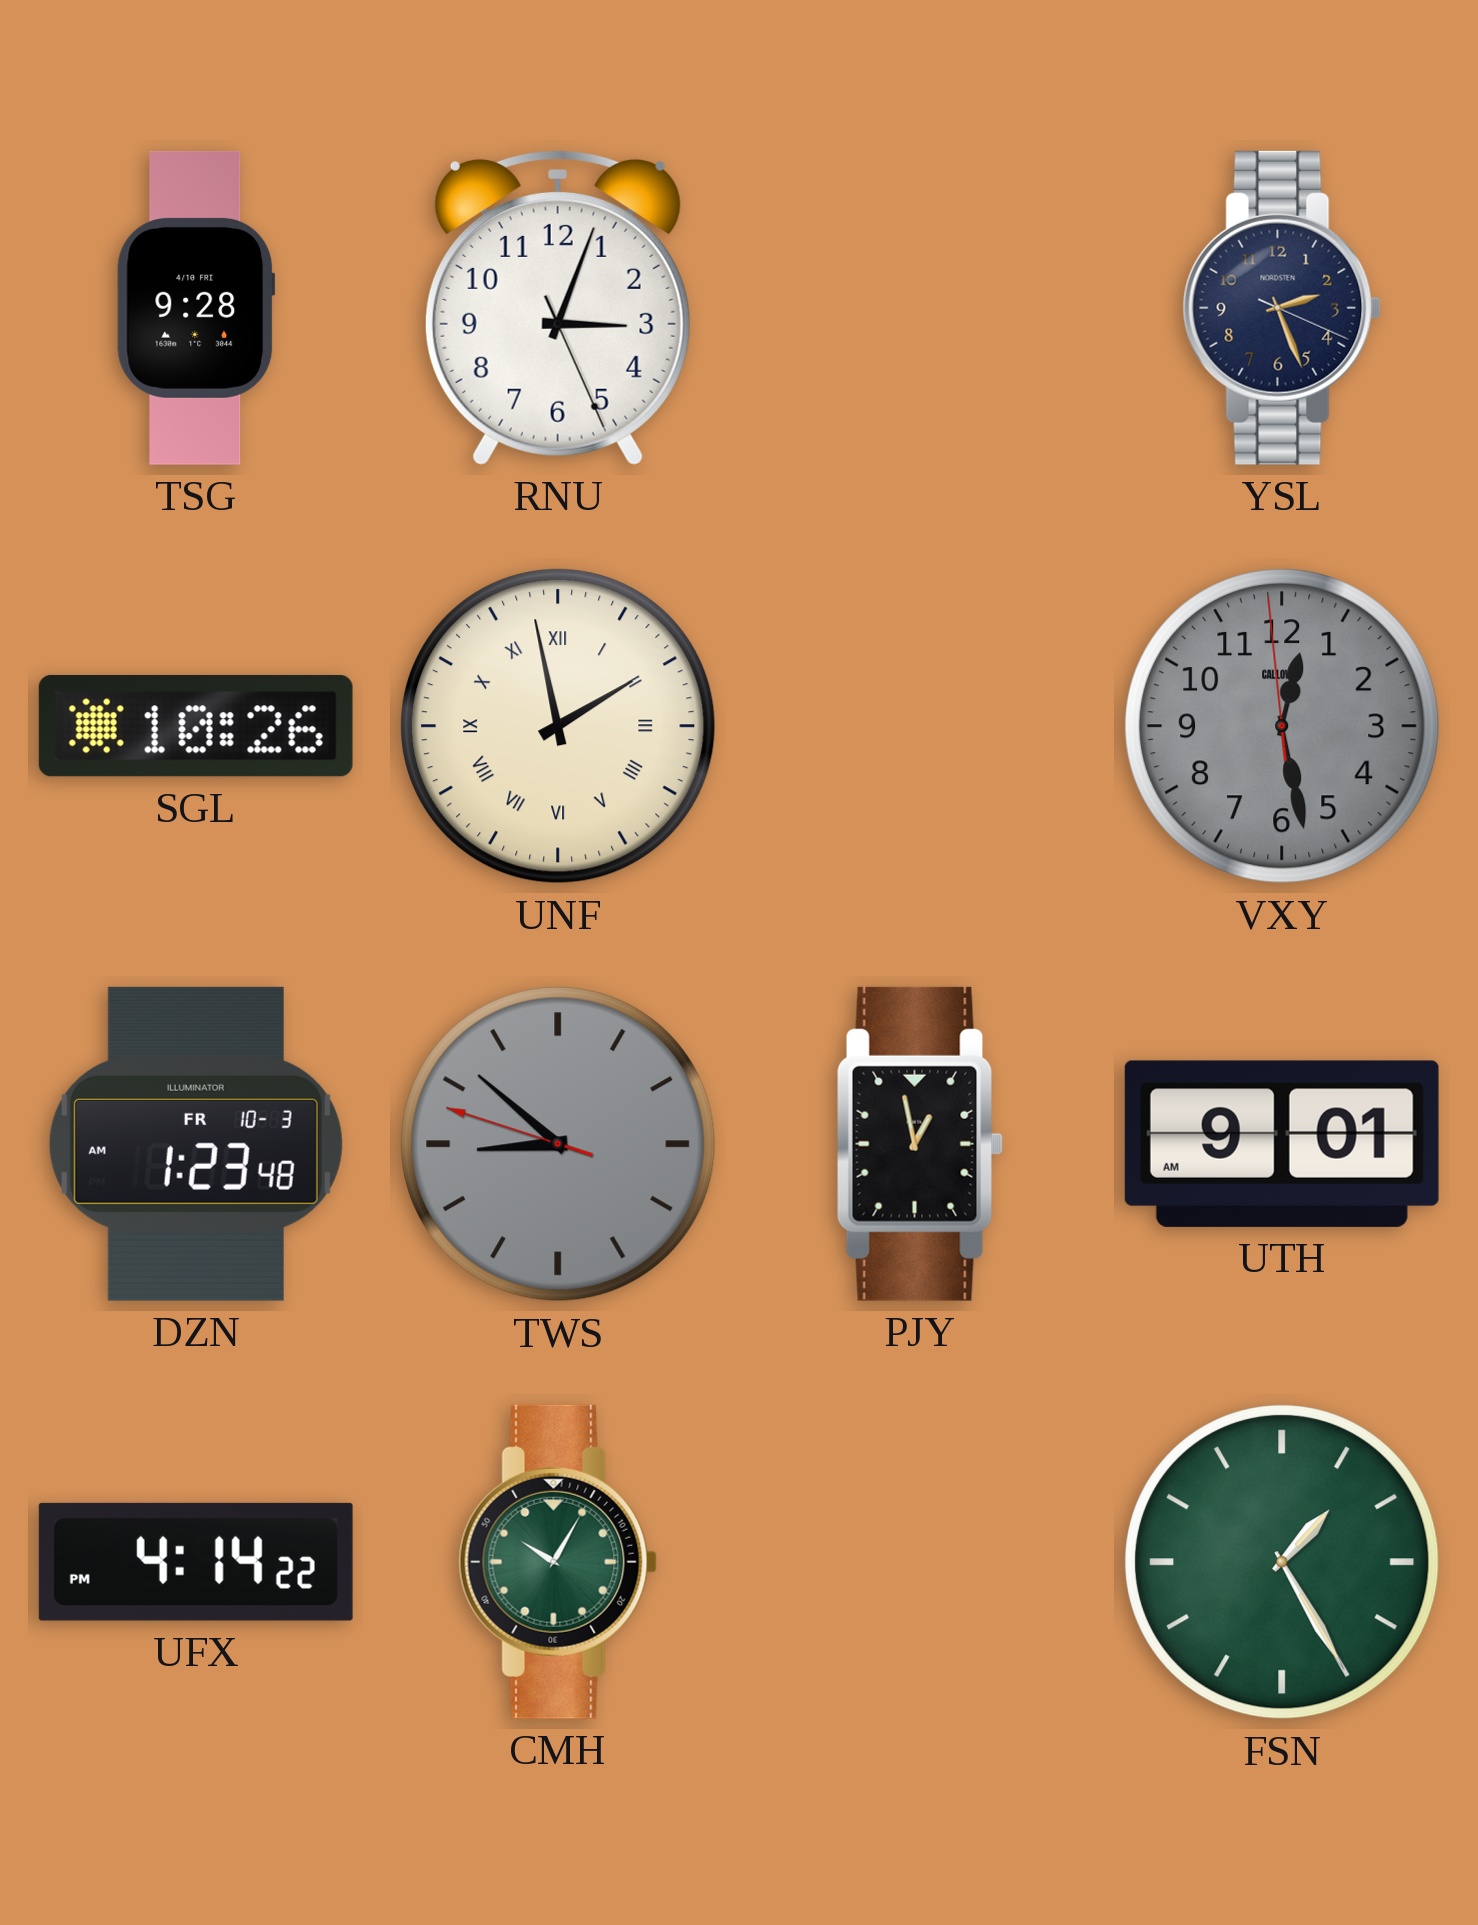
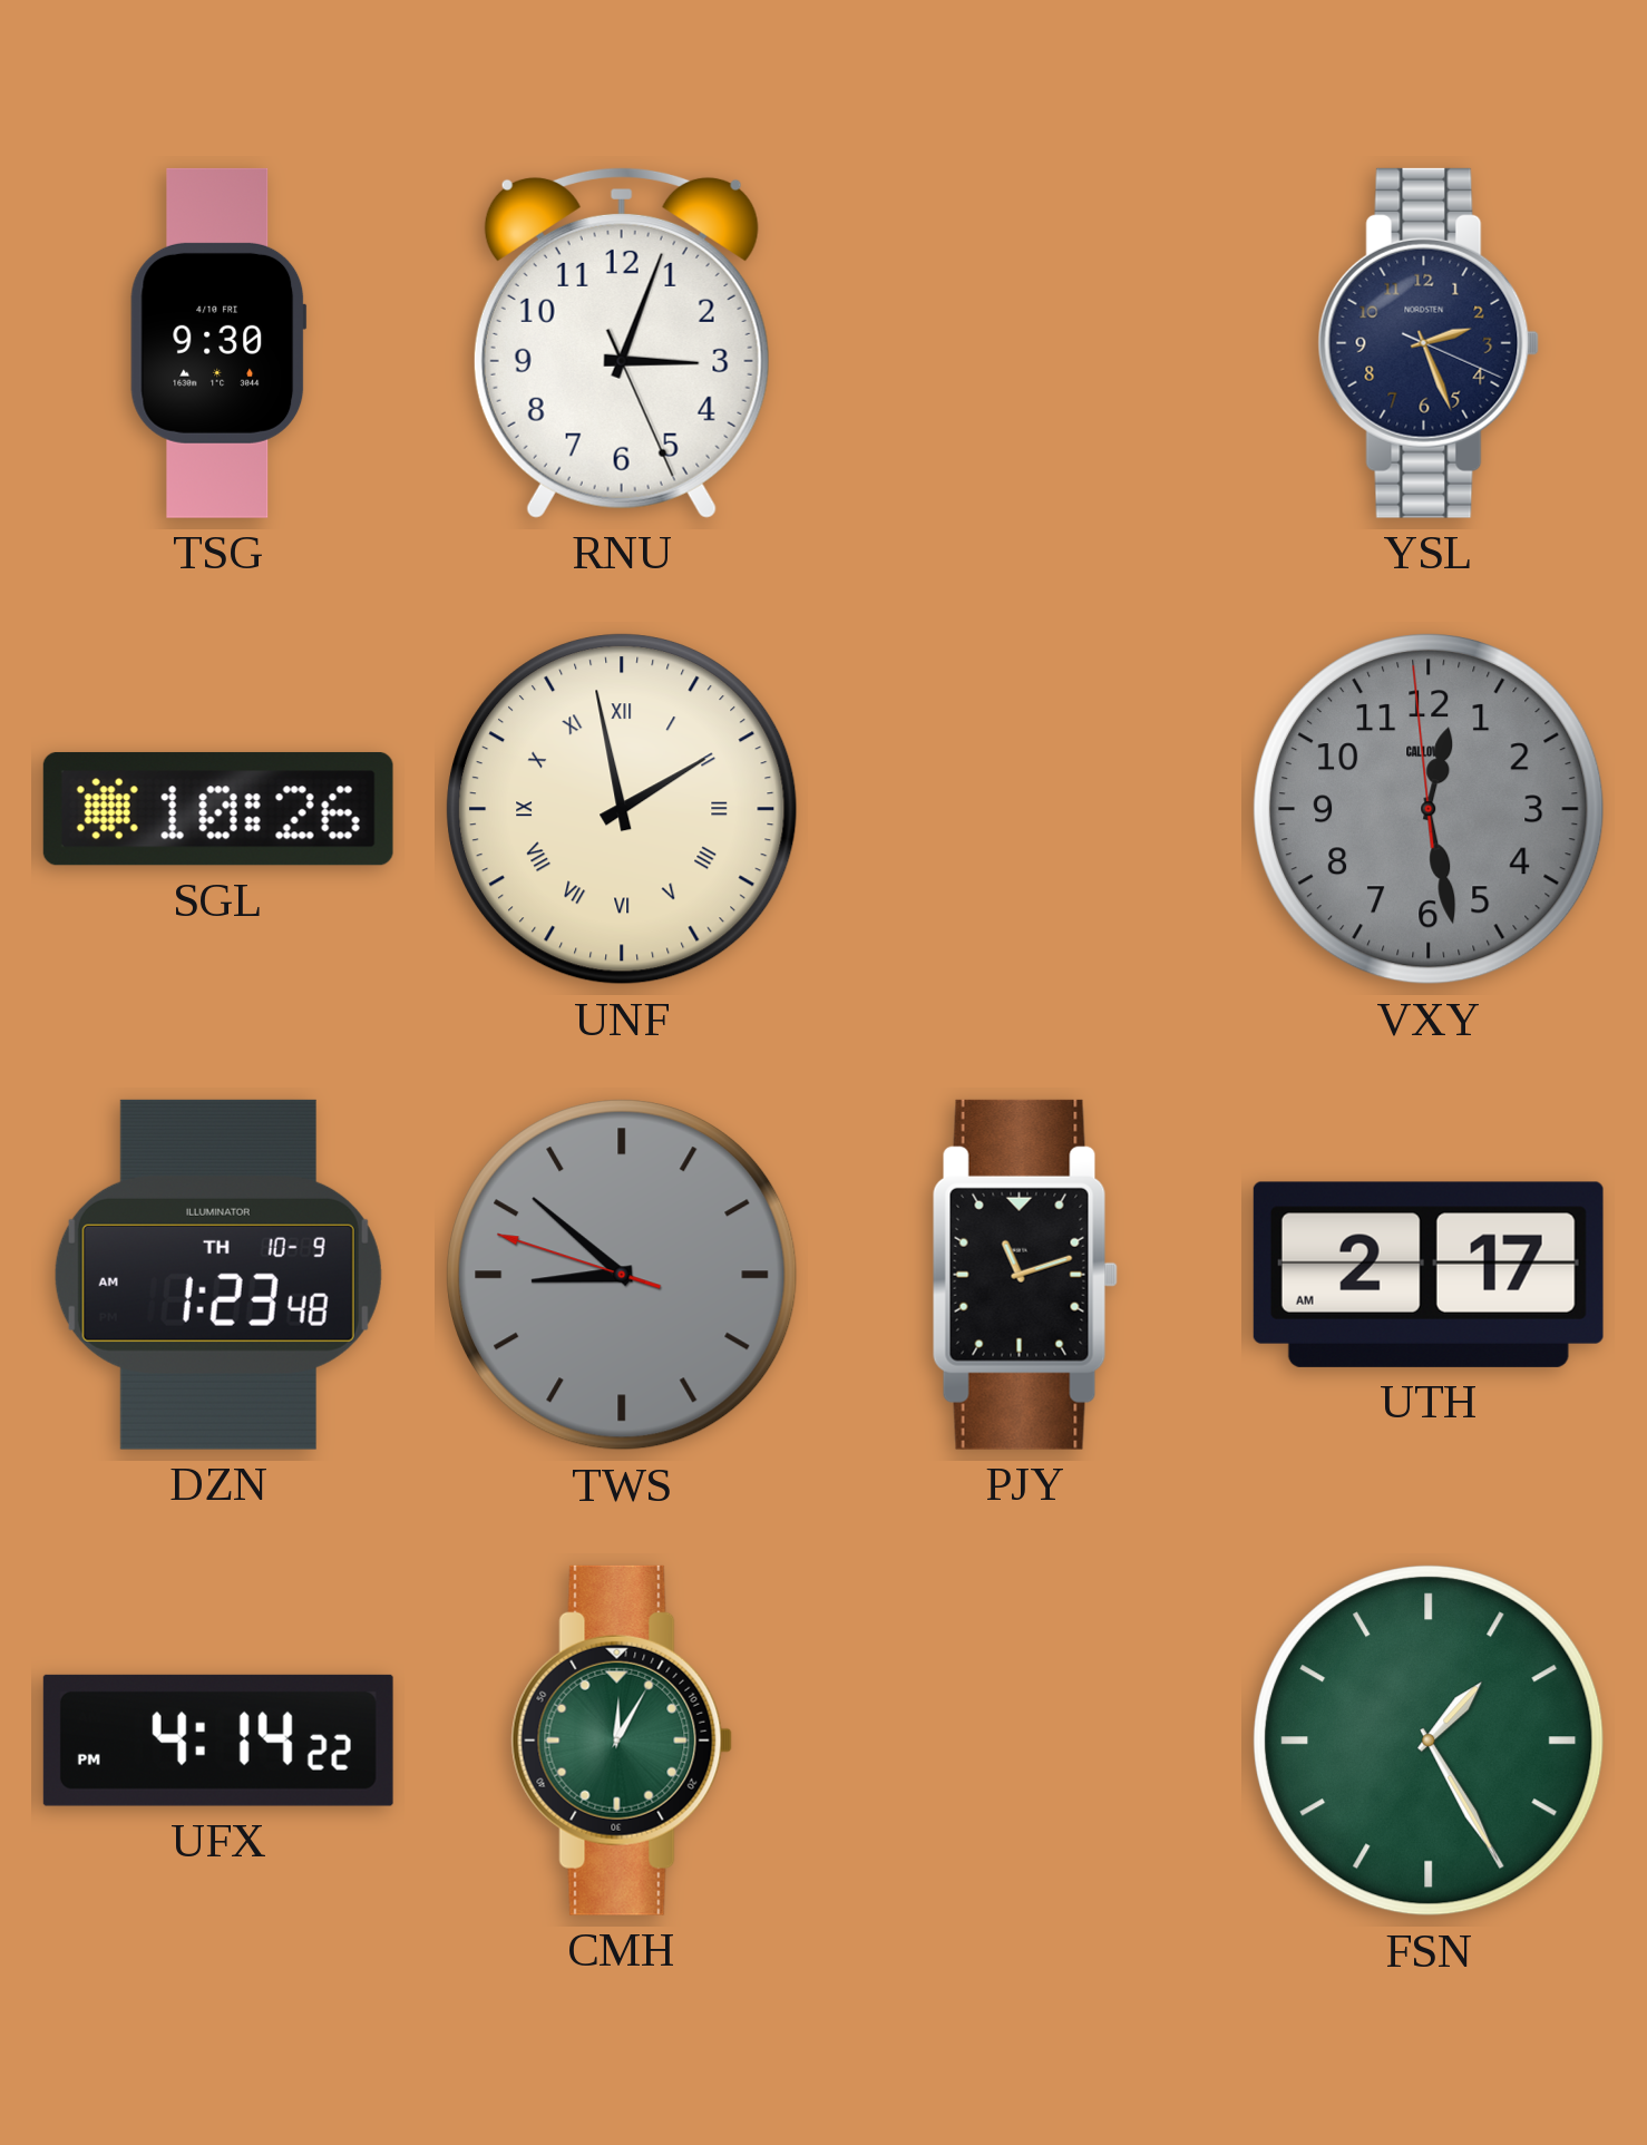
TSG: 9:28 -> 9:30
DZN date: FR 10-3 -> TH 10-9
PJY: 12:58 -> 11:12
UTH: 9:01 -> 2:17
CMH: 10:05 -> 12:05
